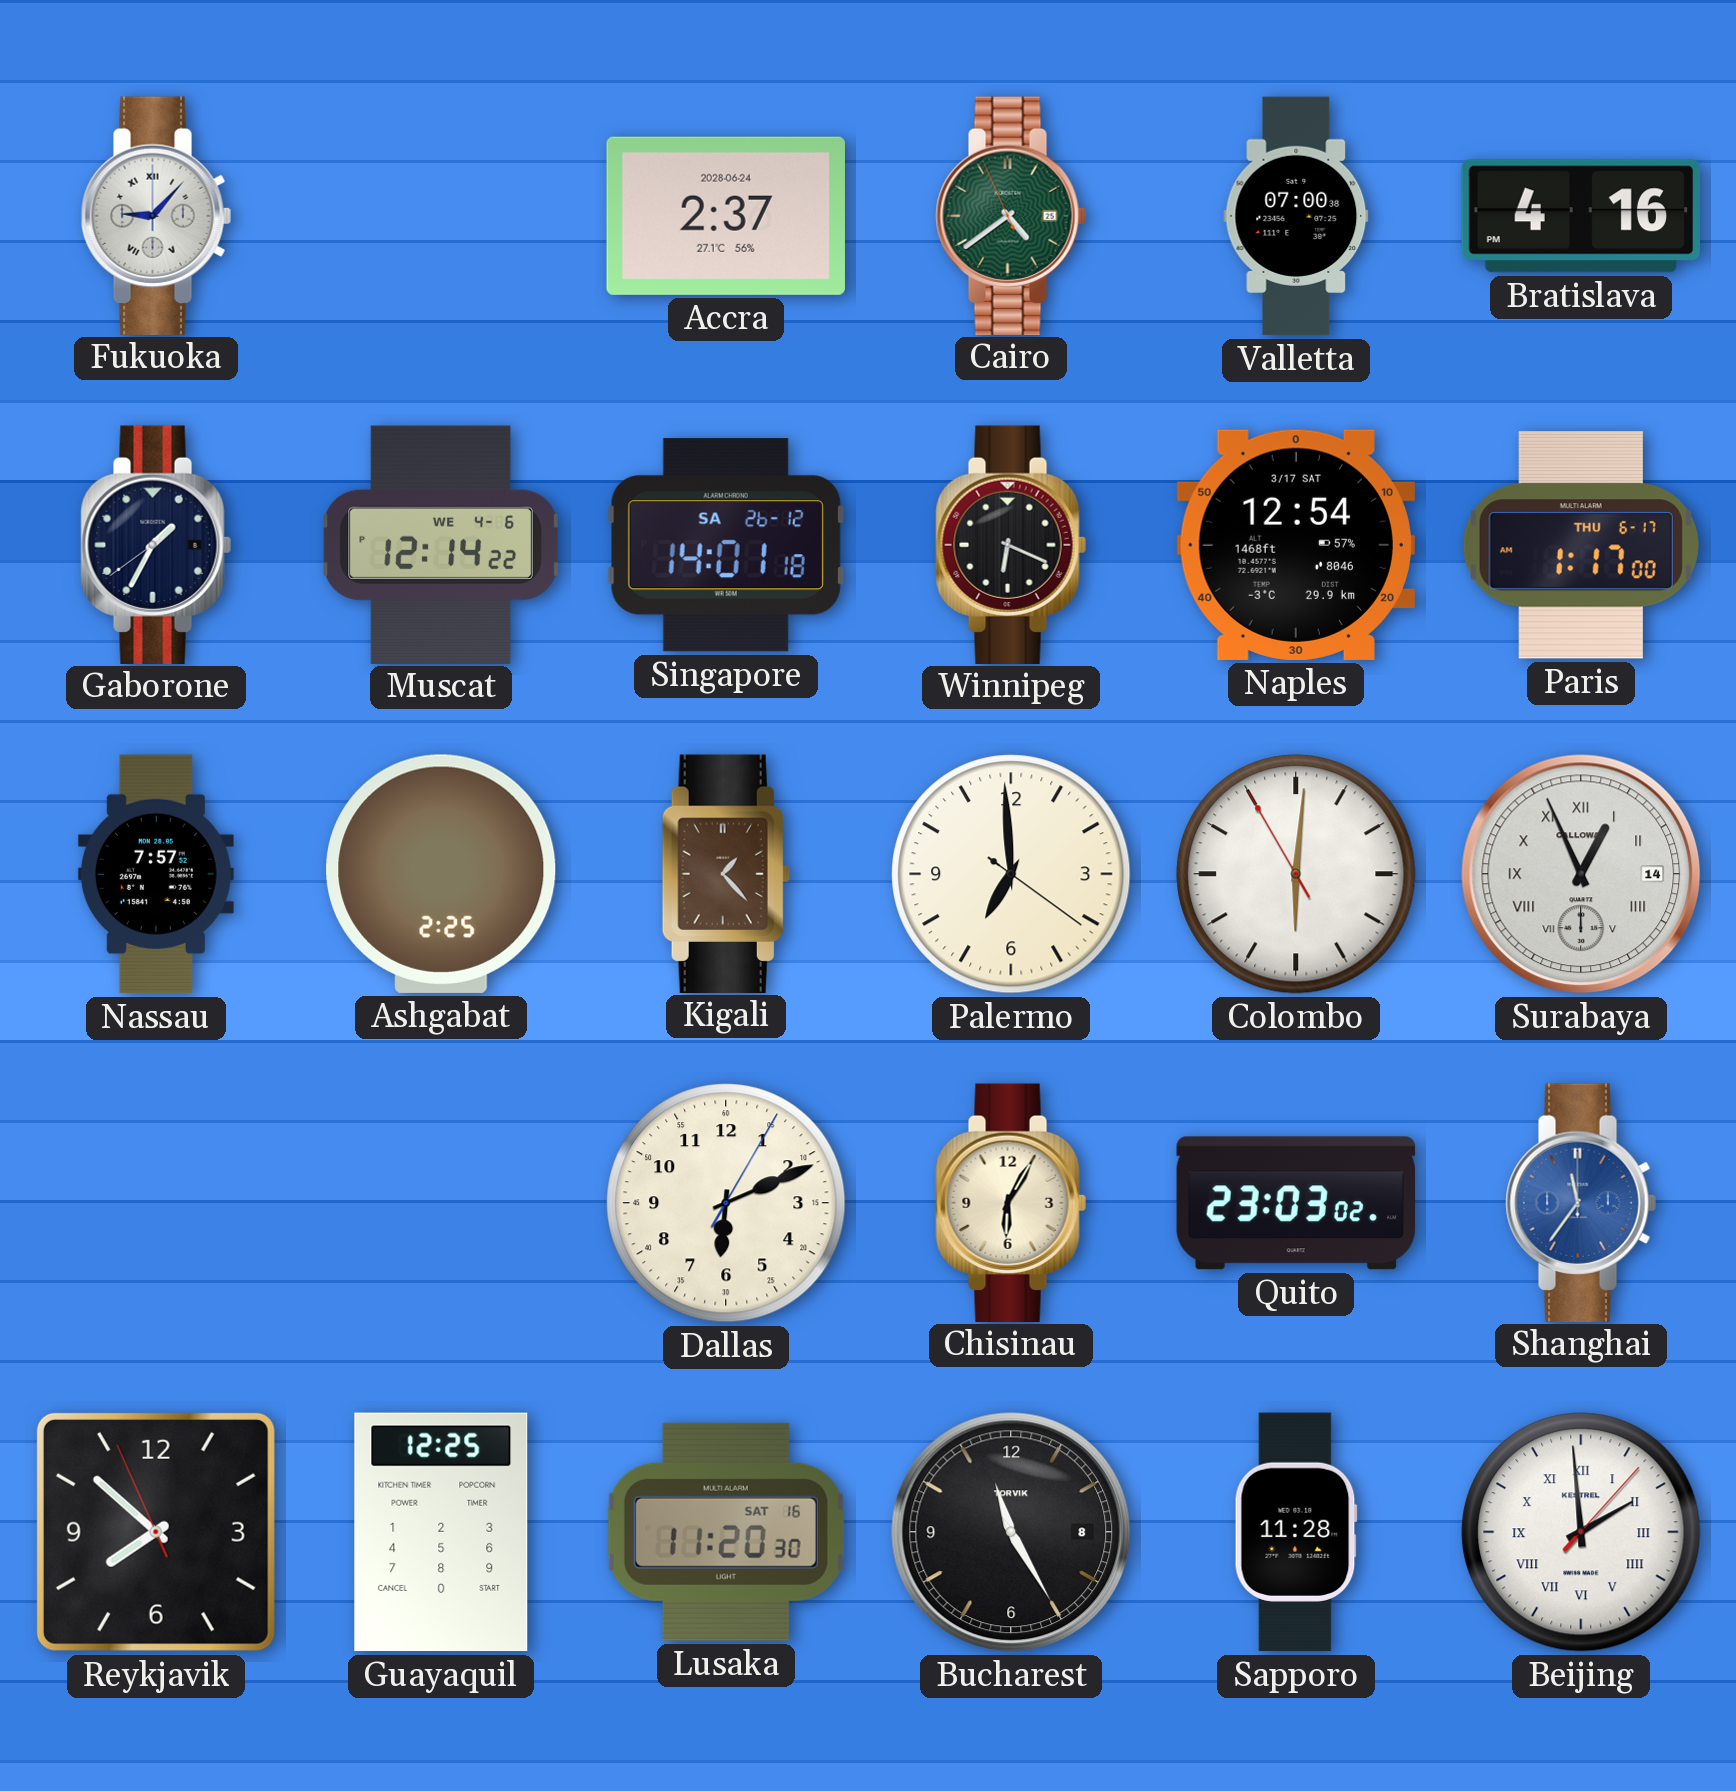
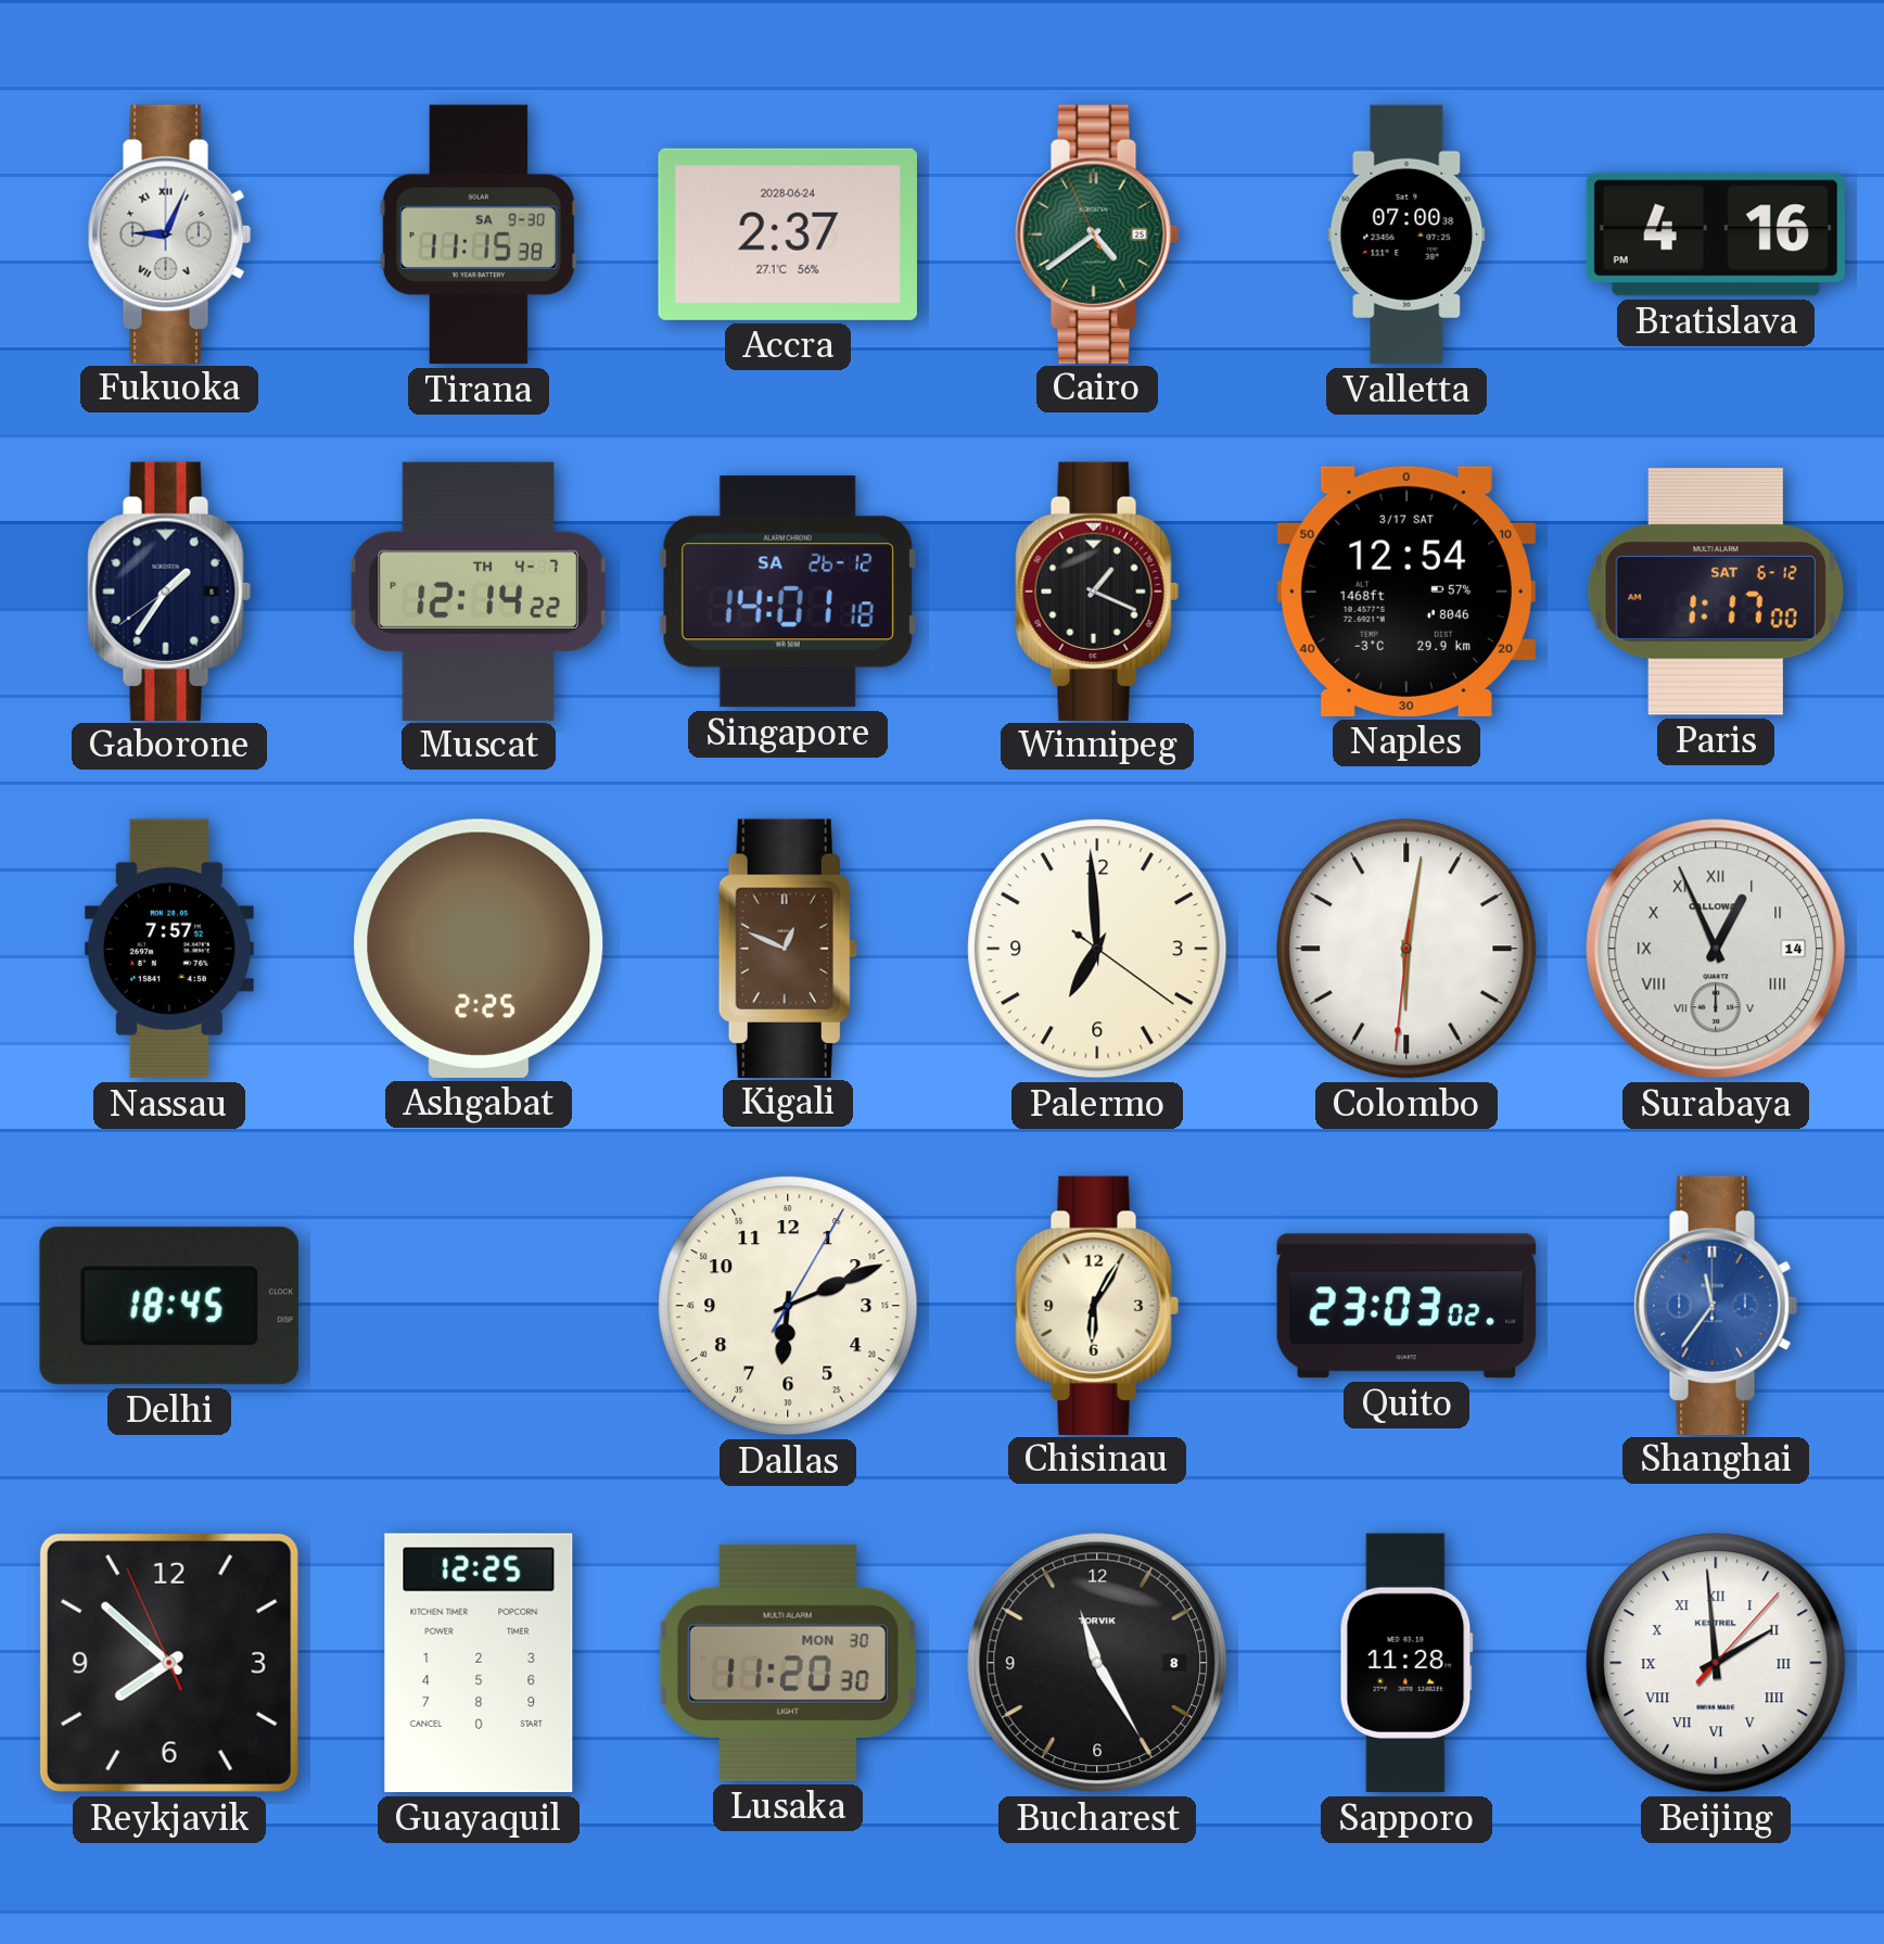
Fukuoka: 9:07 -> 9:04
Tirana: none -> 11:15
Gaborone: 1:34 -> 1:35
Muscat date: WE 4-6 -> TH 4-7
Winnipeg: 6:19 -> 1:19
Paris date: THU 6-17 -> SAT 6-12
Kigali: 1:23 -> 12:49
Colombo: 6:00 -> 6:01
Delhi: none -> 18:45
Lusaka date: SAT 16 -> MON 30
